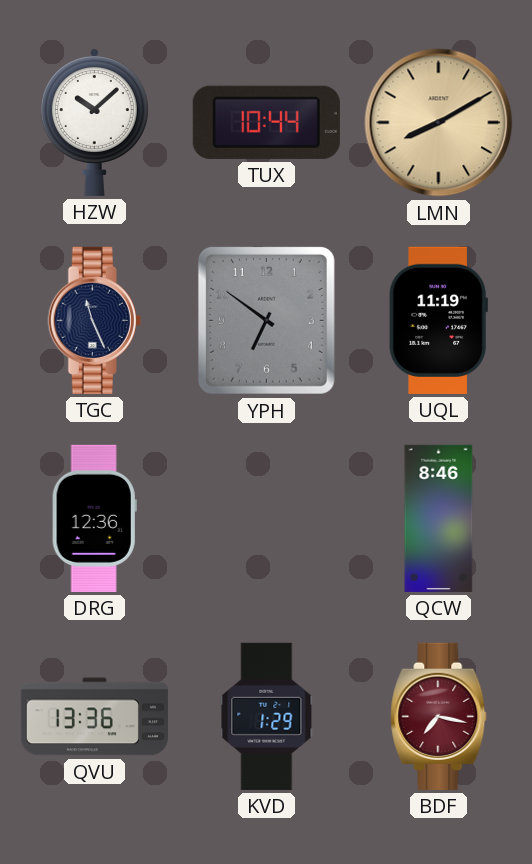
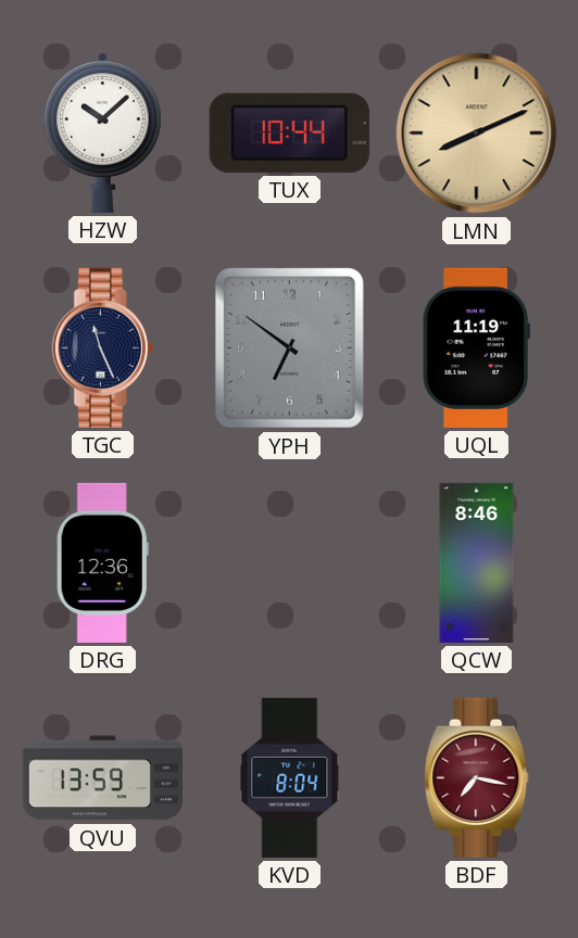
LMN: 8:10 -> 8:11
QVU: 13:36 -> 13:59
KVD: 1:29 -> 8:04
